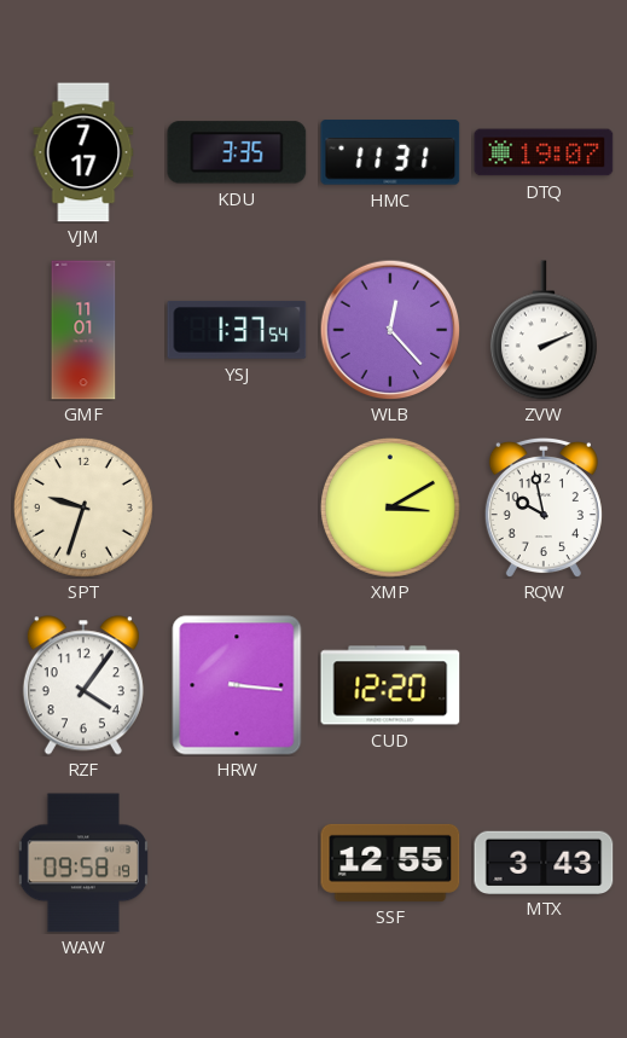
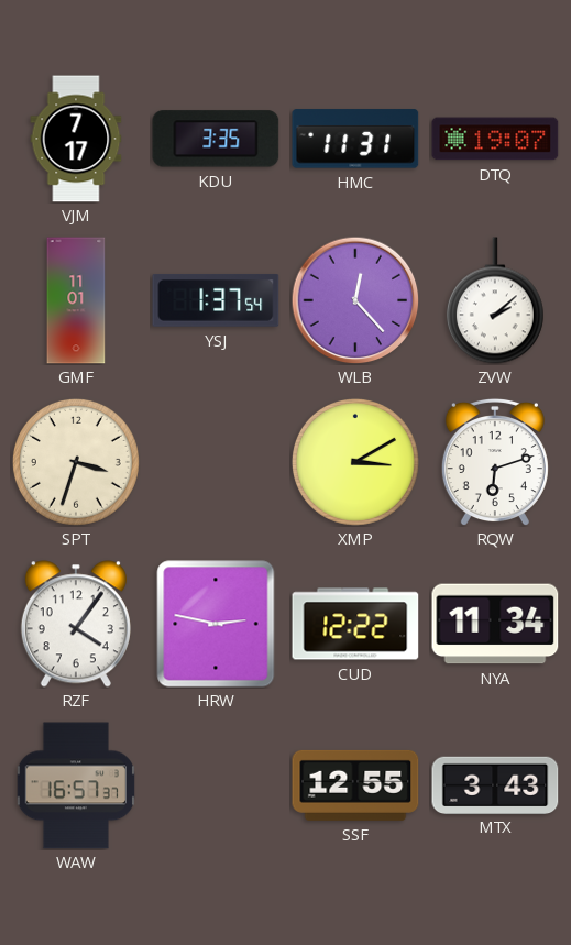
ZVW: 2:11 -> 2:08
SPT: 9:33 -> 3:33
RQW: 9:58 -> 6:12
HRW: 3:16 -> 2:47
CUD: 12:20 -> 12:22
NYA: none -> 11:34
WAW: 09:58 -> 16:57
